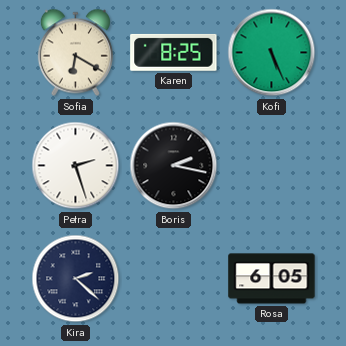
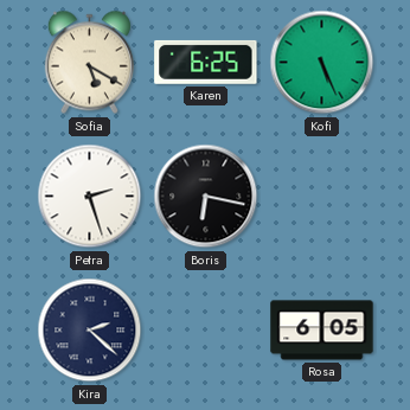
Sofia: 6:20 -> 5:20
Karen: 8:25 -> 6:25
Boris: 2:17 -> 6:17
